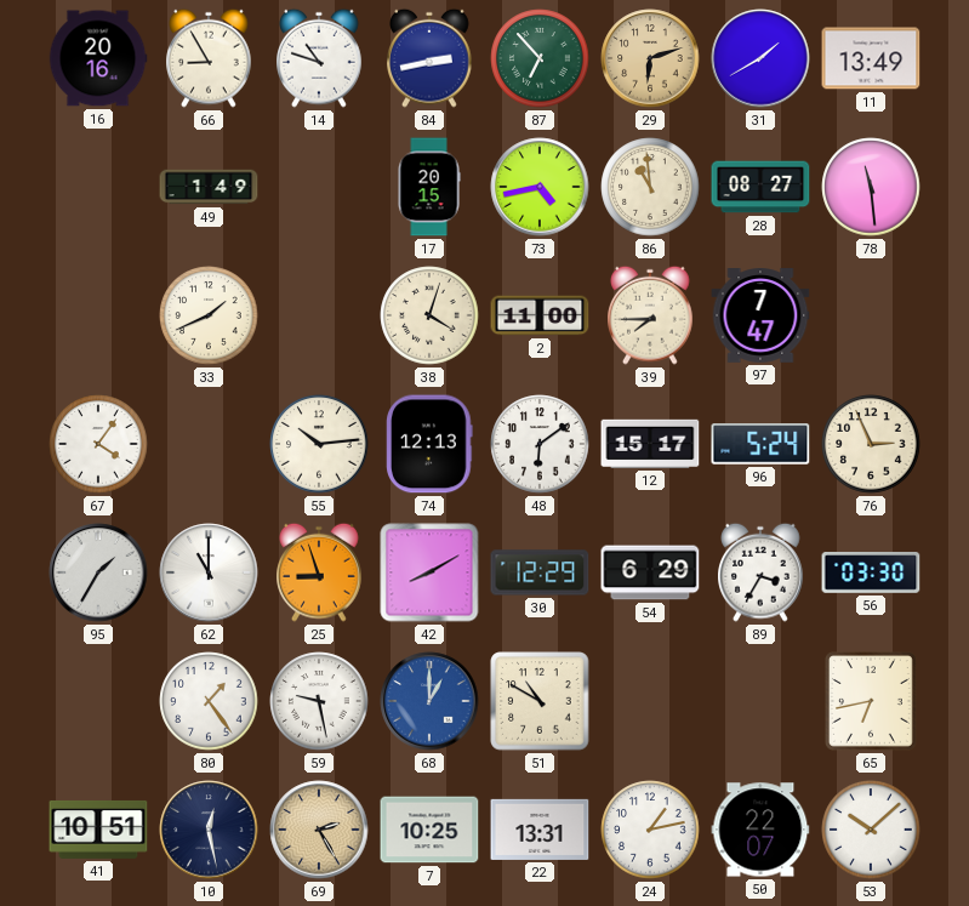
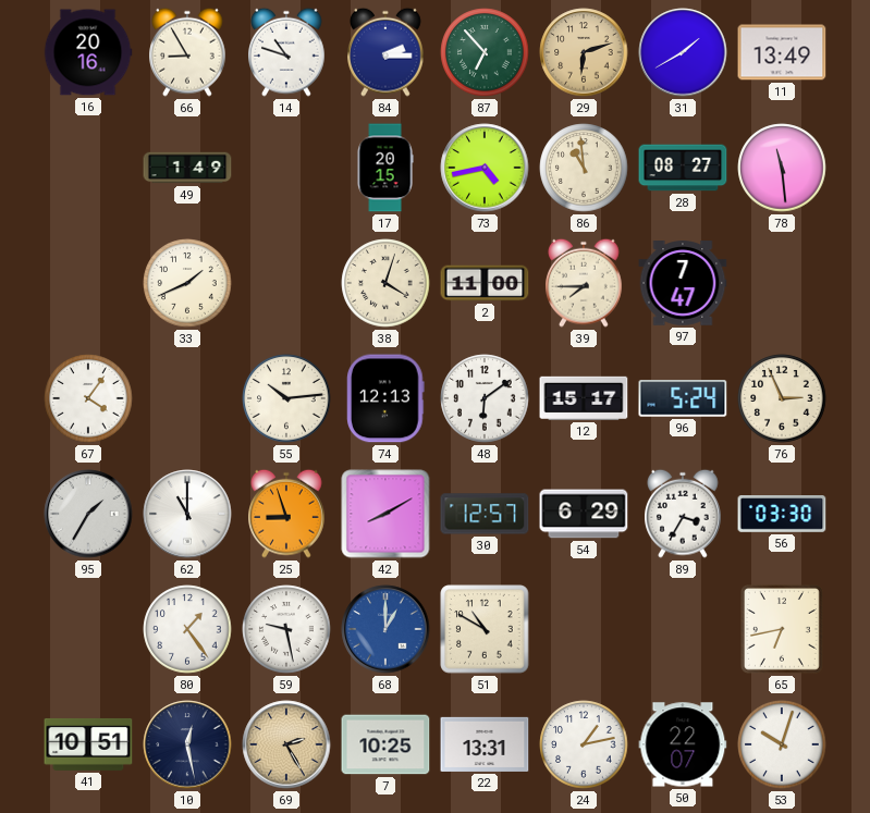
84: 2:43 -> 2:15
30: 12:29 -> 12:57
53: 10:08 -> 10:03
